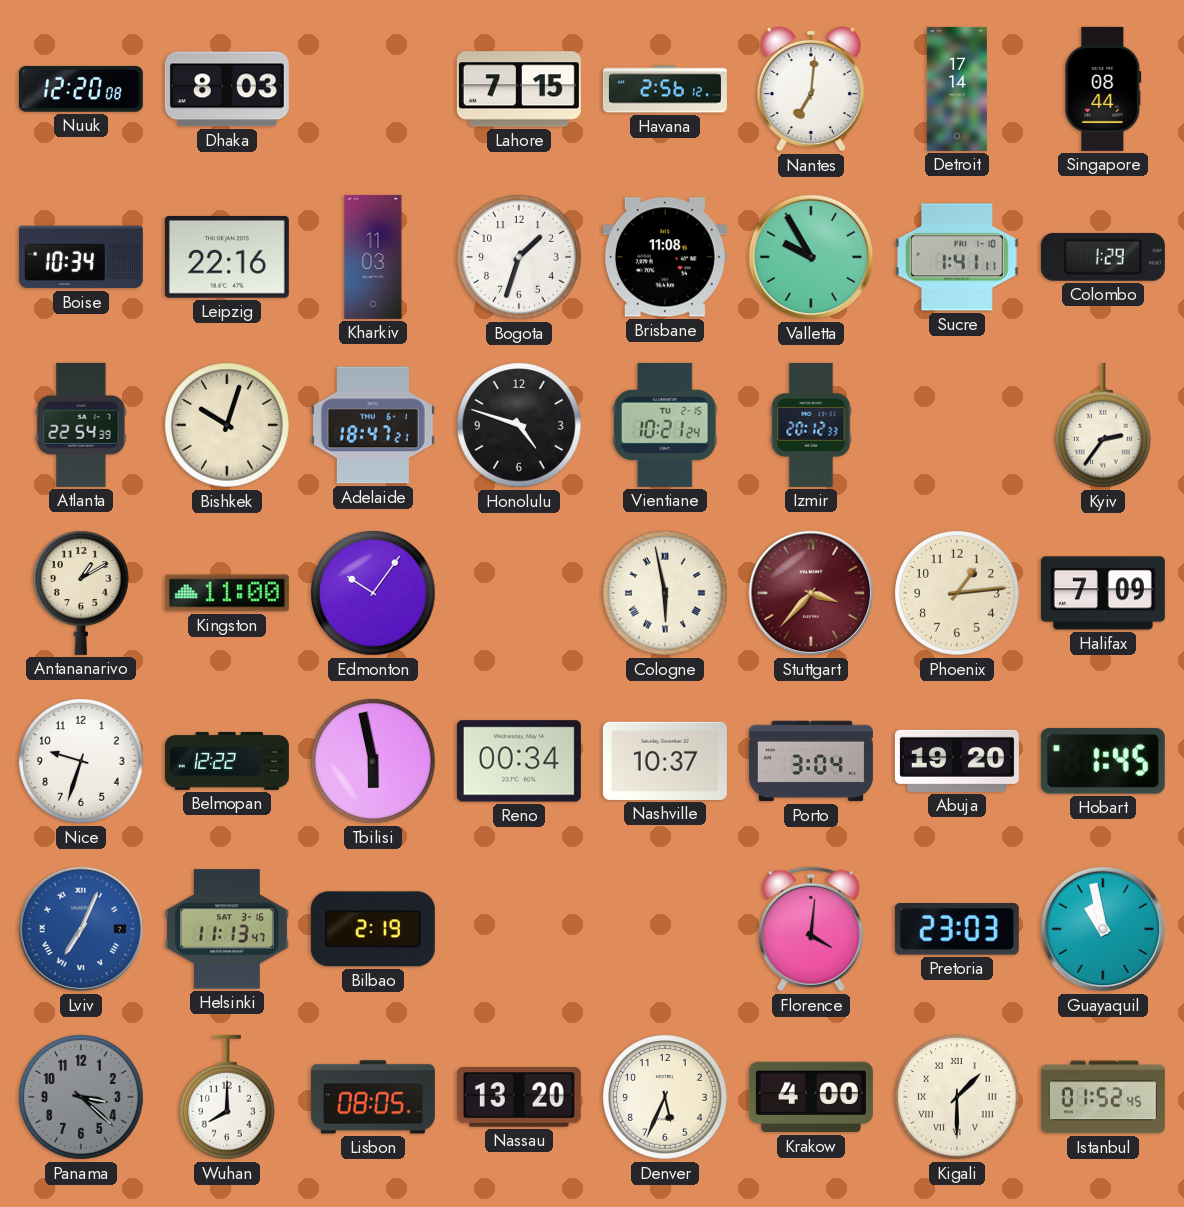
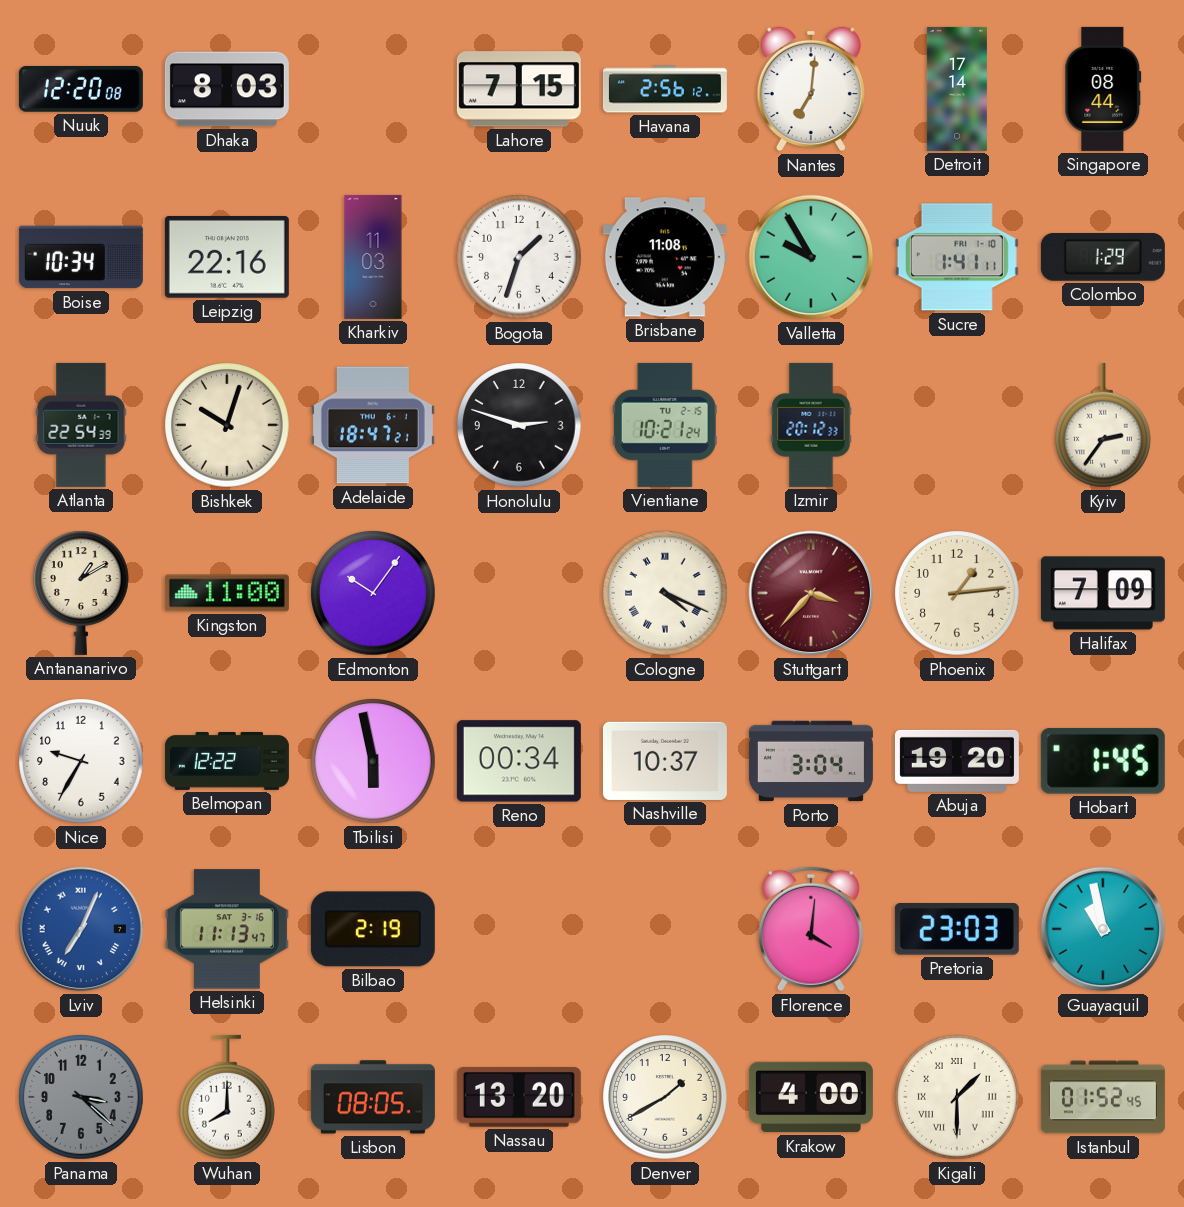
Honolulu: 4:48 -> 2:48
Cologne: 5:58 -> 4:19
Nice: 9:33 -> 9:35
Denver: 5:34 -> 1:40
